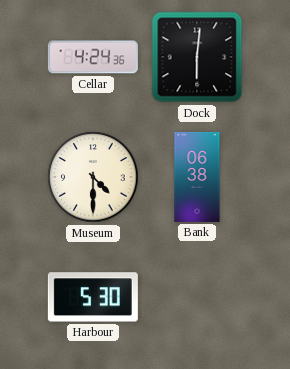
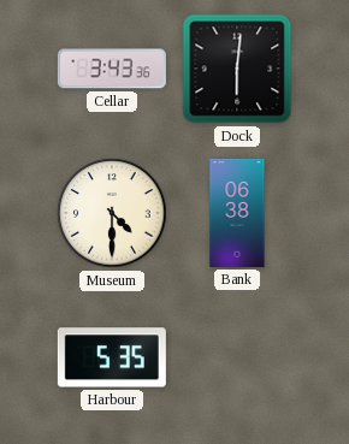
Cellar: 4:24 -> 3:43
Harbour: 5:30 -> 5:35
